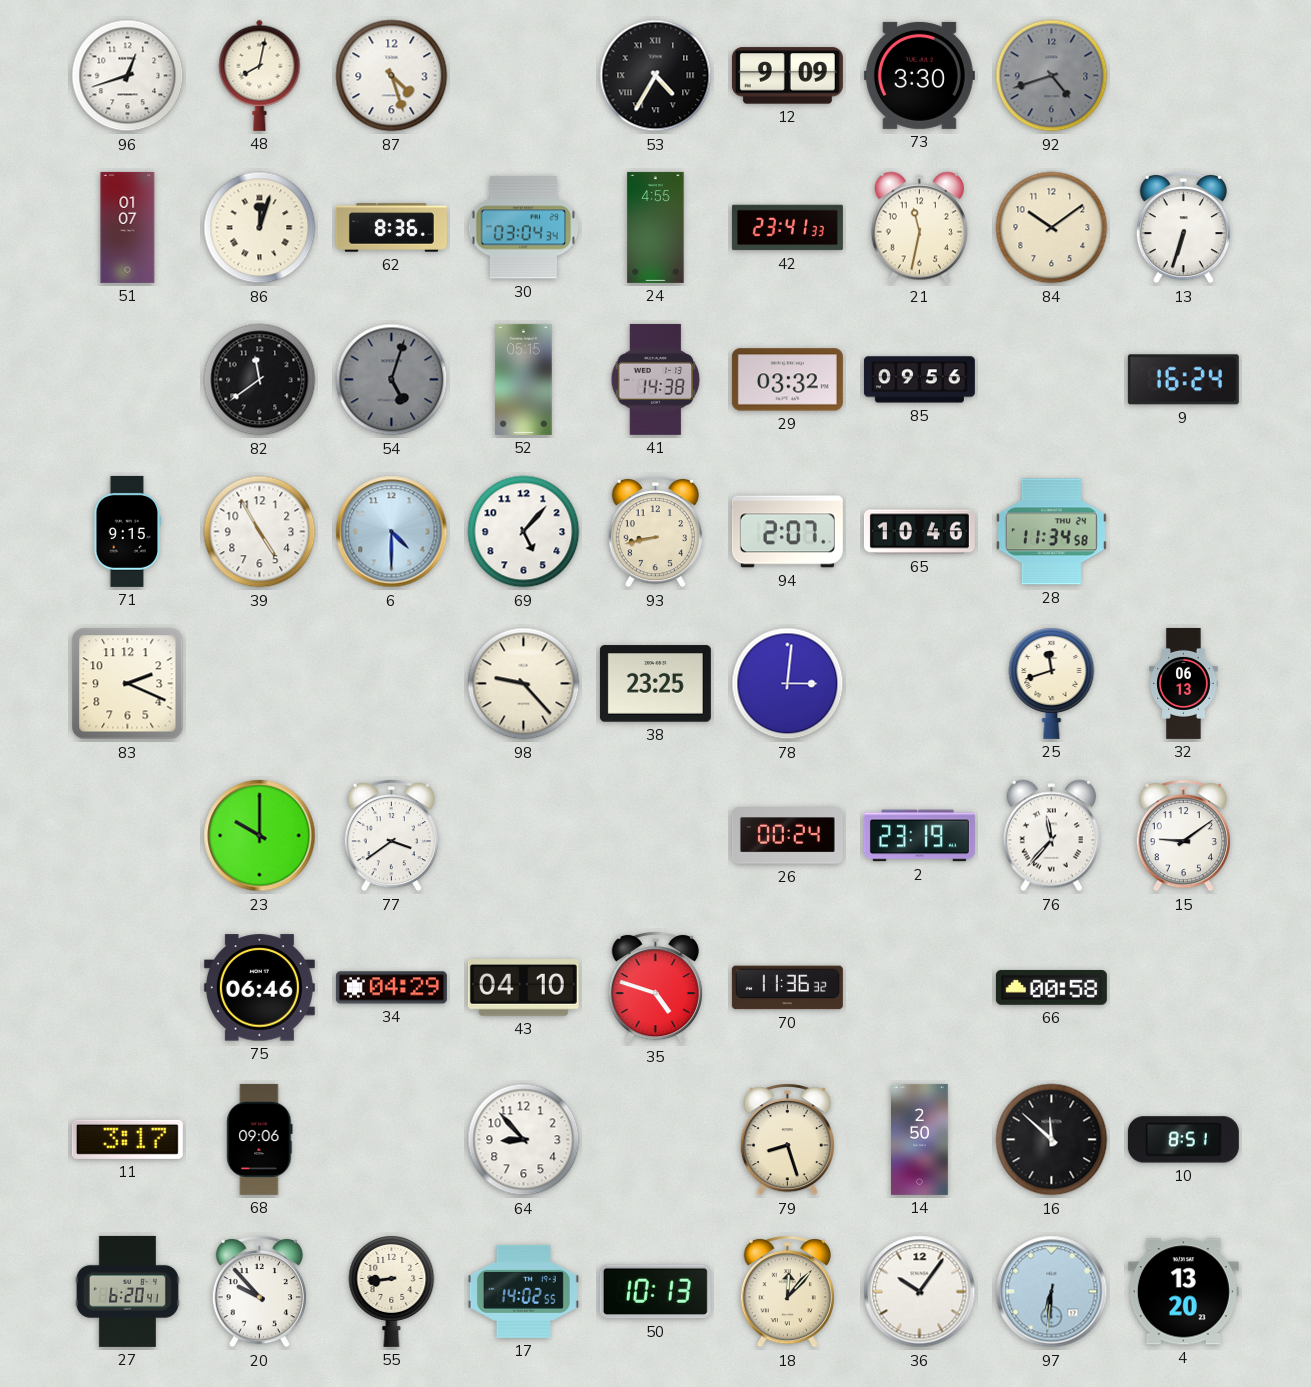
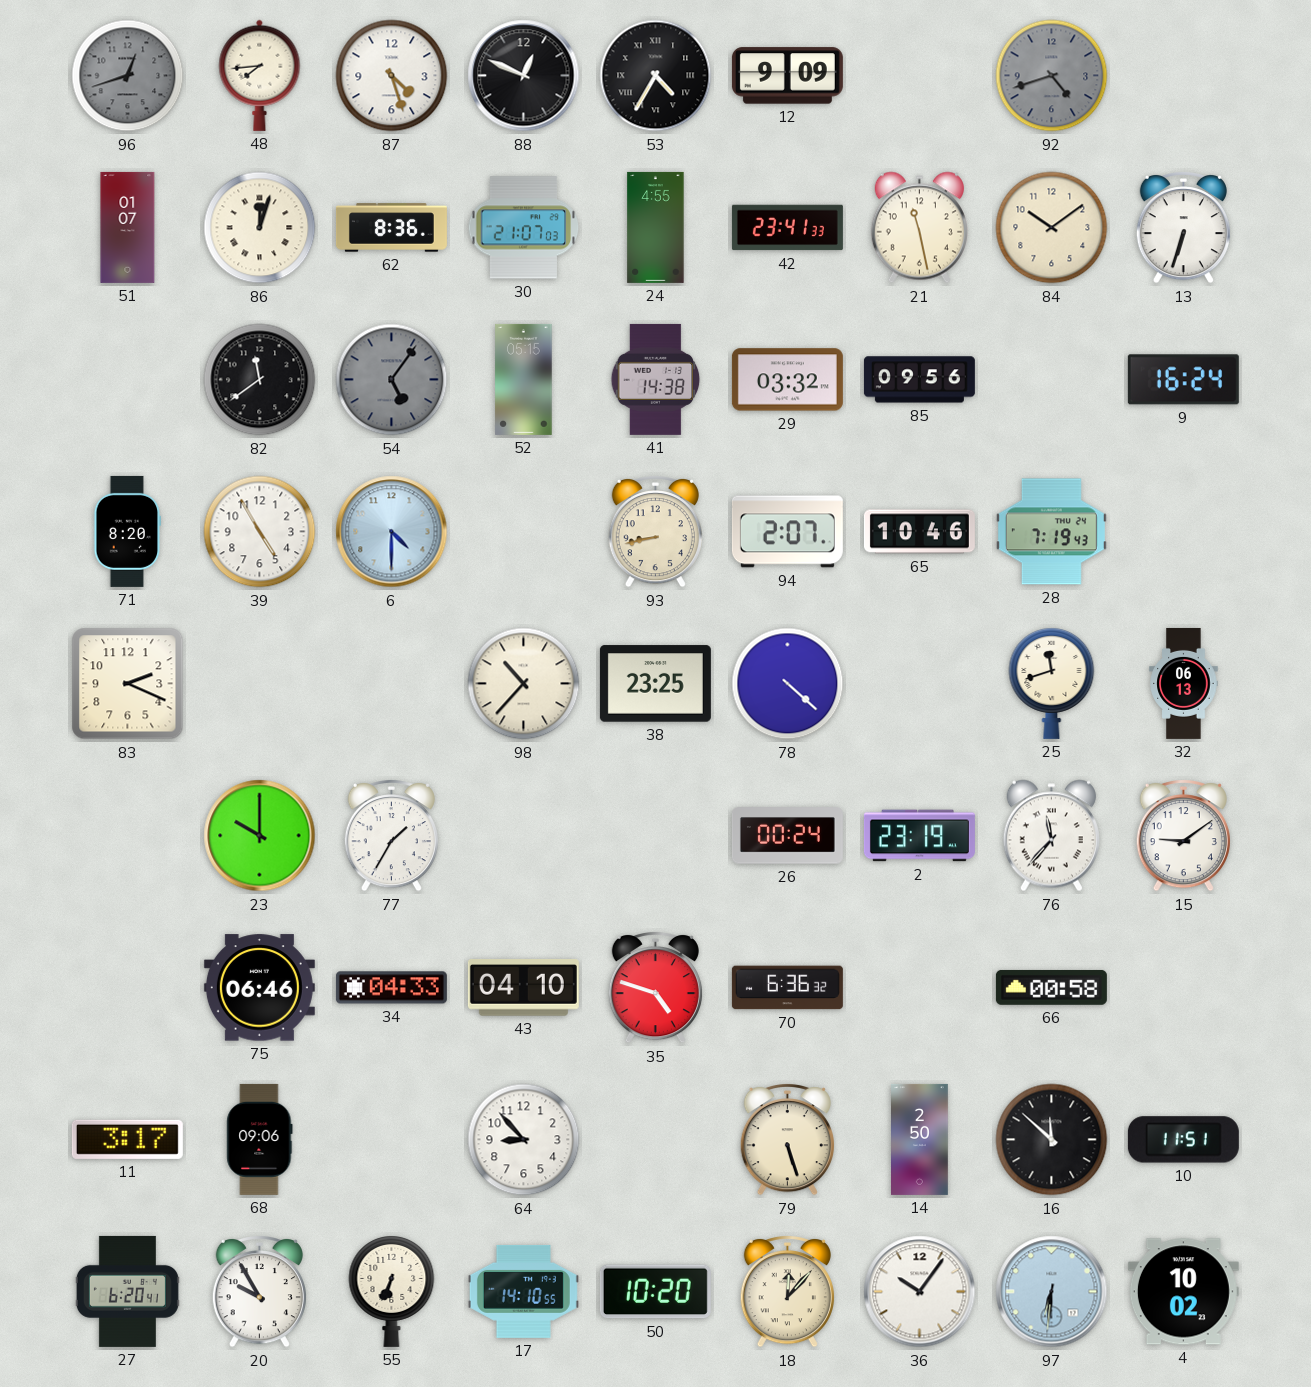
96 dial: white -> grey
48: 8:02 -> 7:44
88: none -> 12:49
73: 3:30 -> none
30: 03:04 -> 21:07
21: 11:32 -> 11:28
54: 5:03 -> 5:06
71: 9:15 -> 8:20
69: 5:07 -> none
28: 11:34 -> 7:19
98: 9:23 -> 10:37
78: 3:01 -> 4:22
77: 3:39 -> 1:35
34: 04:29 -> 04:33
70: 11:36 -> 6:36
79: 8:27 -> 5:27
10: 8:51 -> 11:51
20: 9:53 -> 9:55
55: 8:44 -> 6:34
17: 14:02 -> 14:10
50: 10:13 -> 10:20
4: 13:20 -> 10:02
